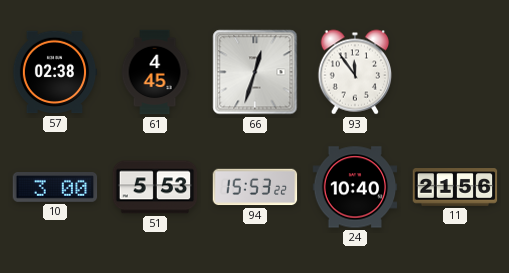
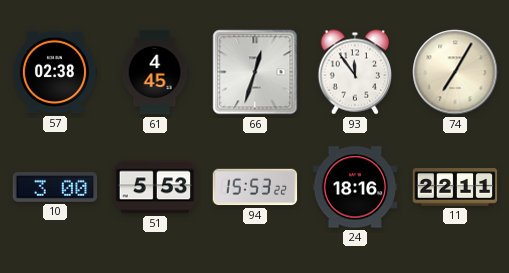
74: none -> 7:05
24: 10:40 -> 18:16
11: 21:56 -> 22:11
